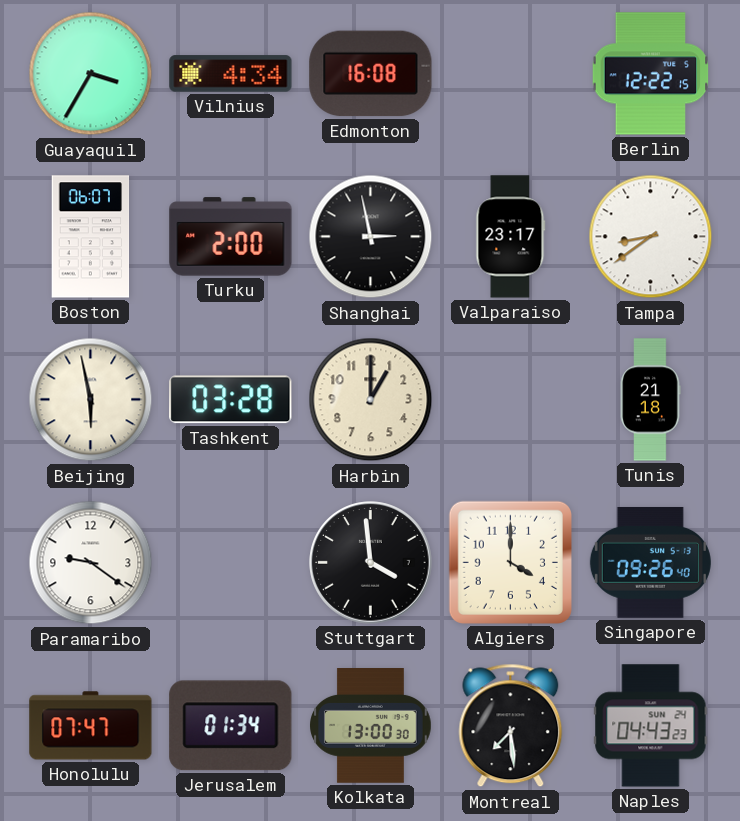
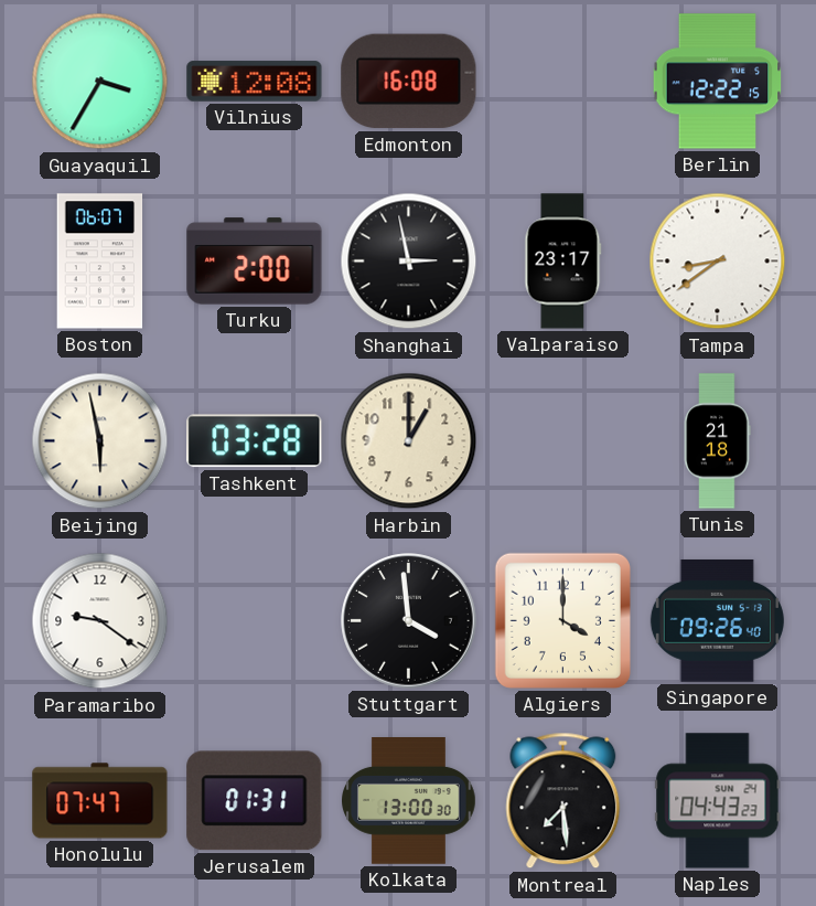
Vilnius: 4:34 -> 12:08
Jerusalem: 01:34 -> 01:31
